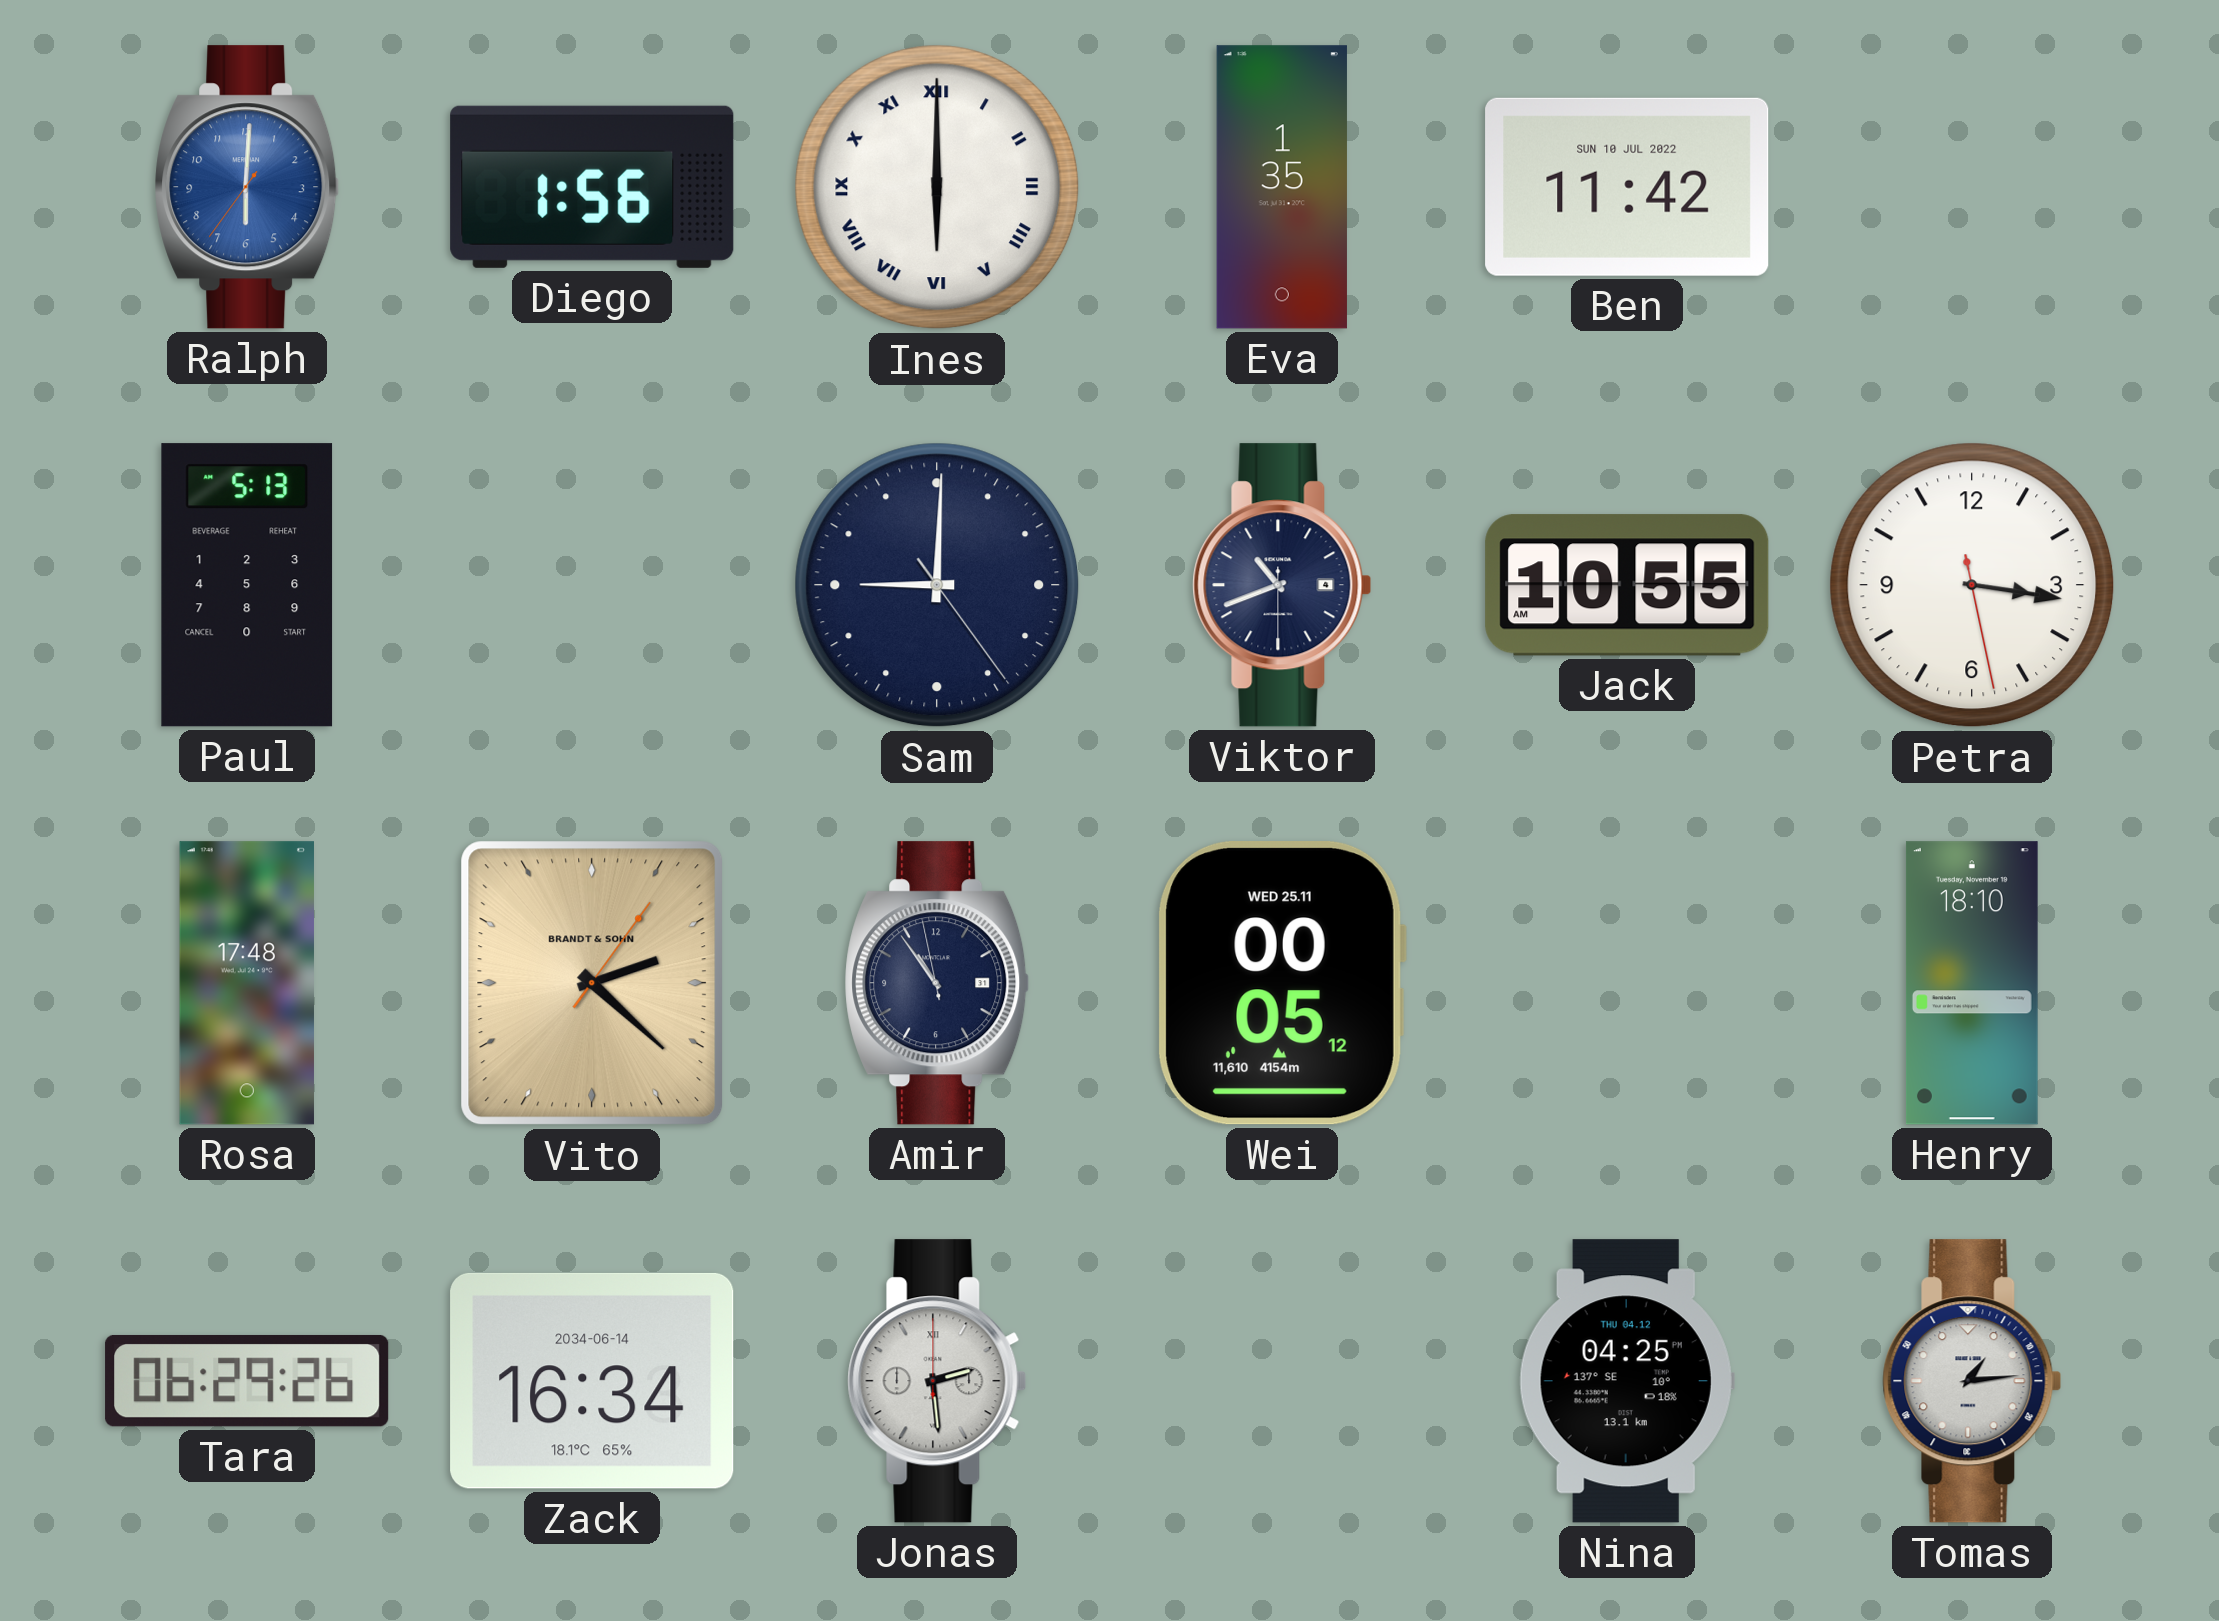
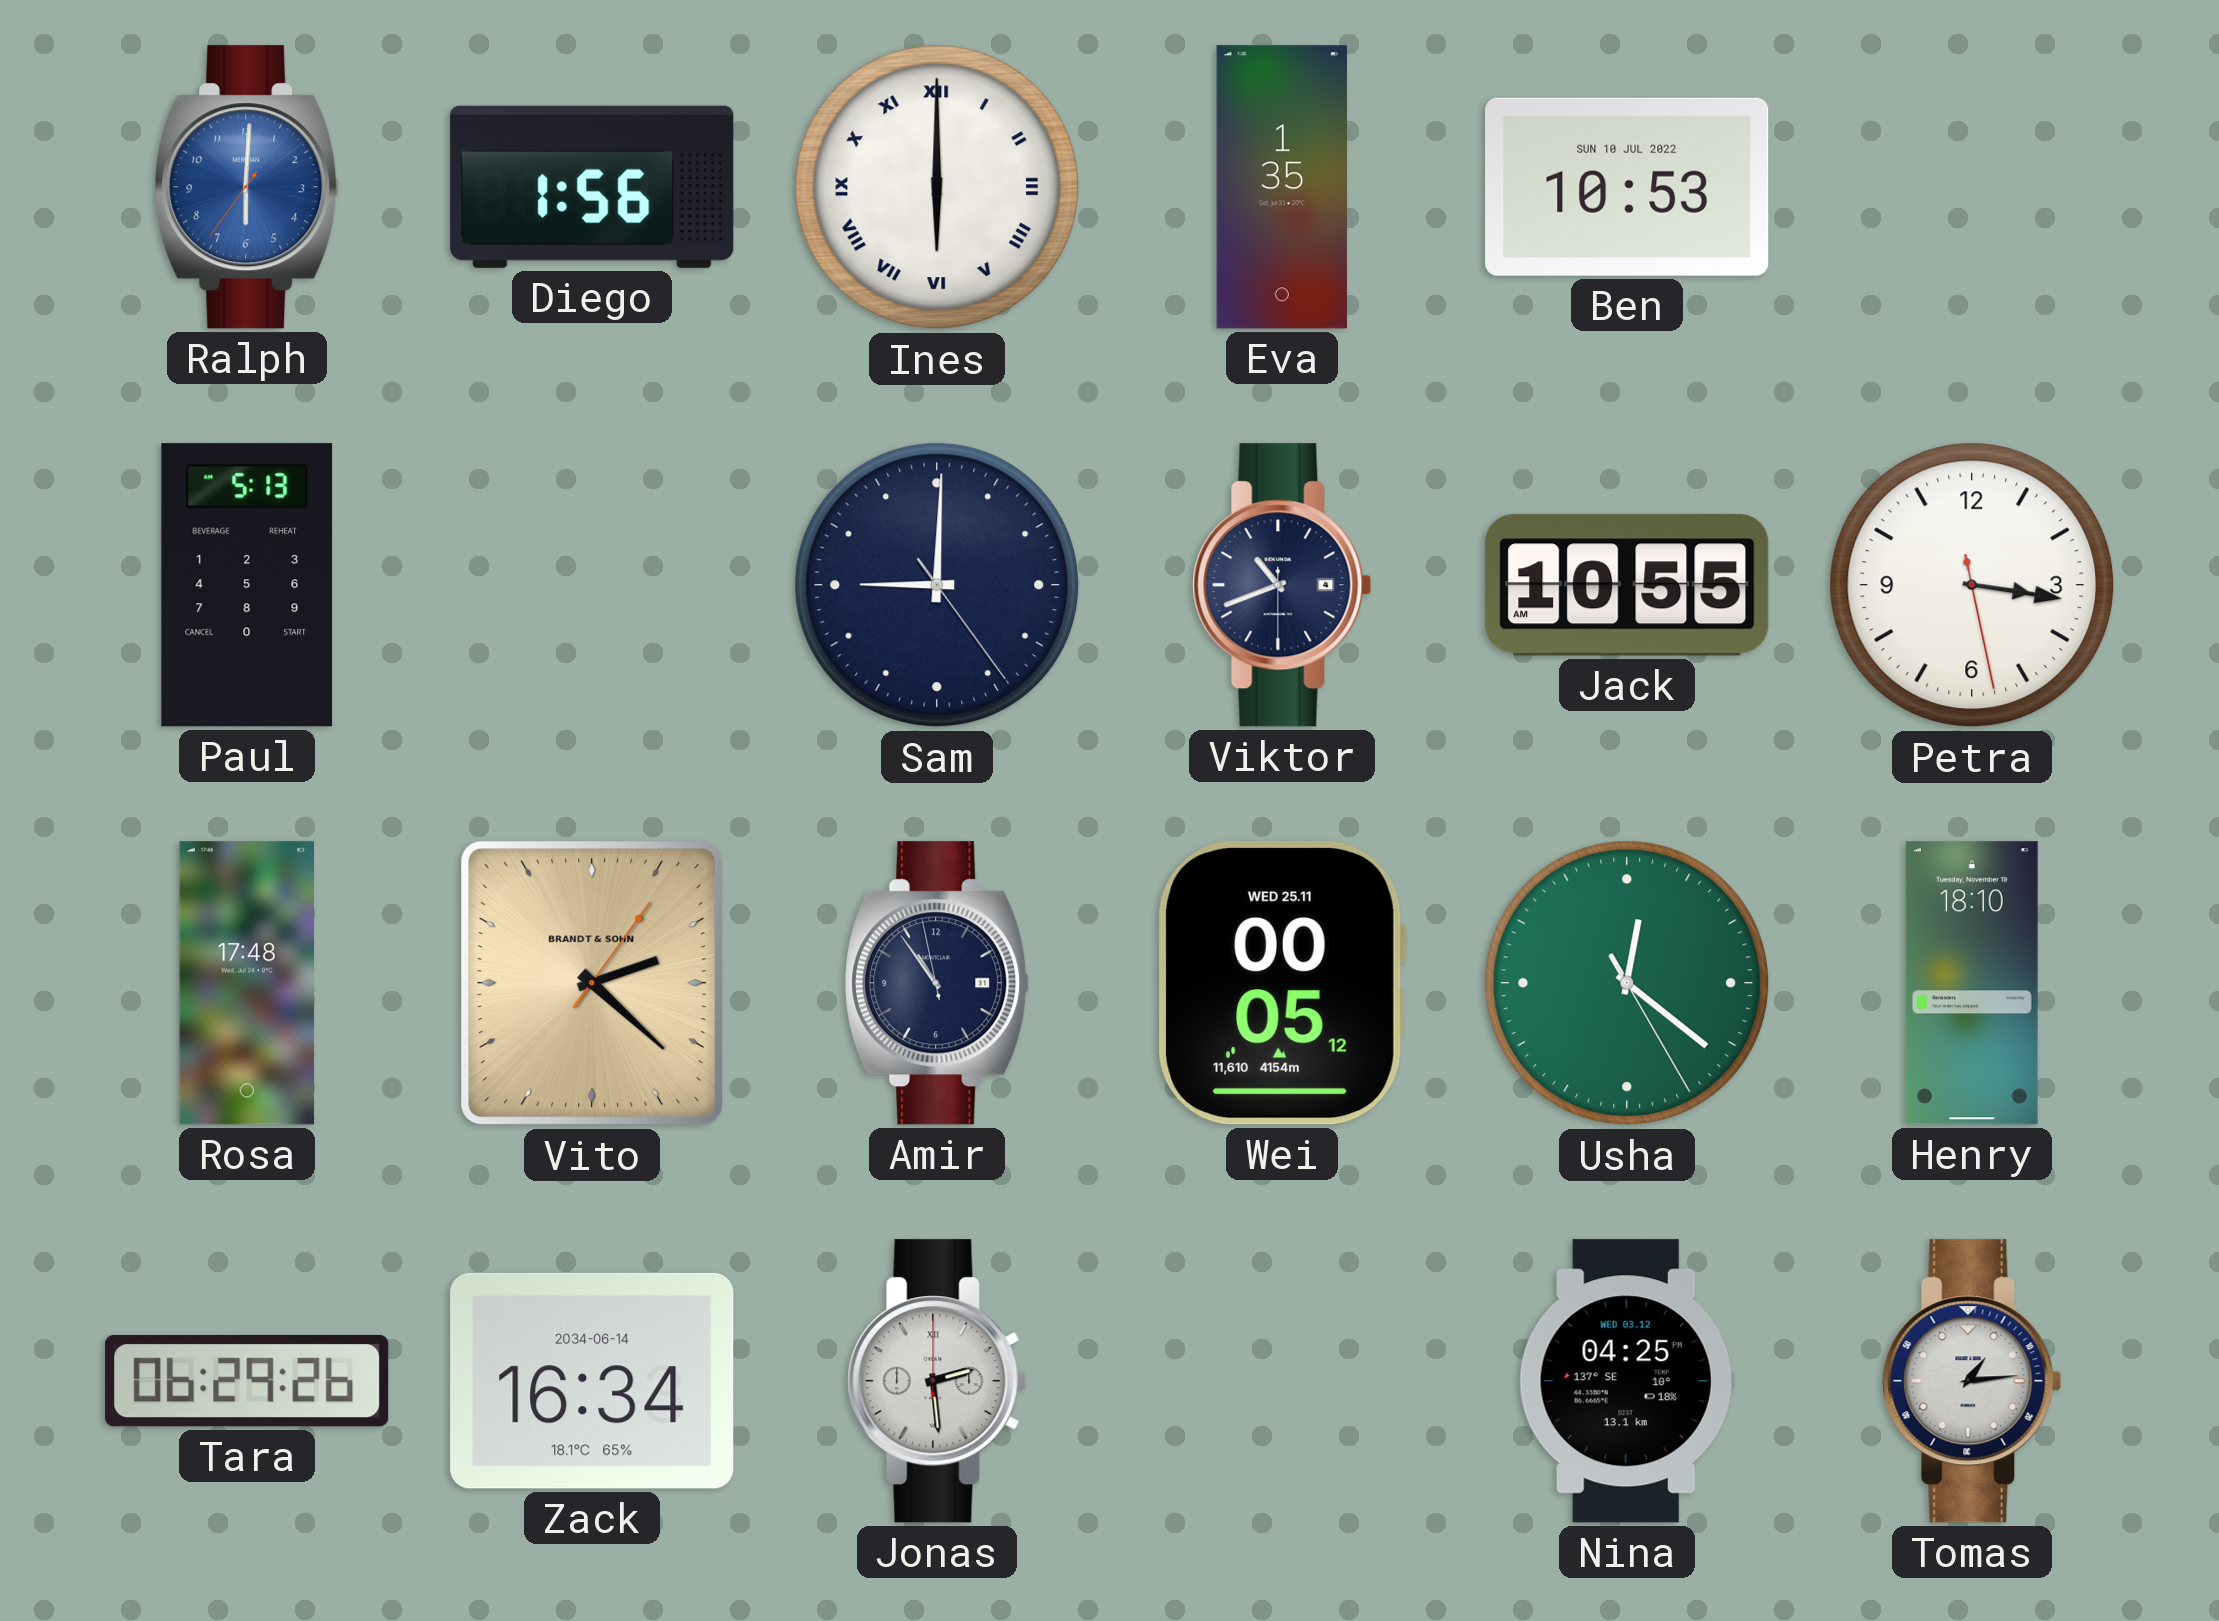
Ben: 11:42 -> 10:53
Usha: none -> 12:21
Nina date: THU 04.12 -> WED 03.12
